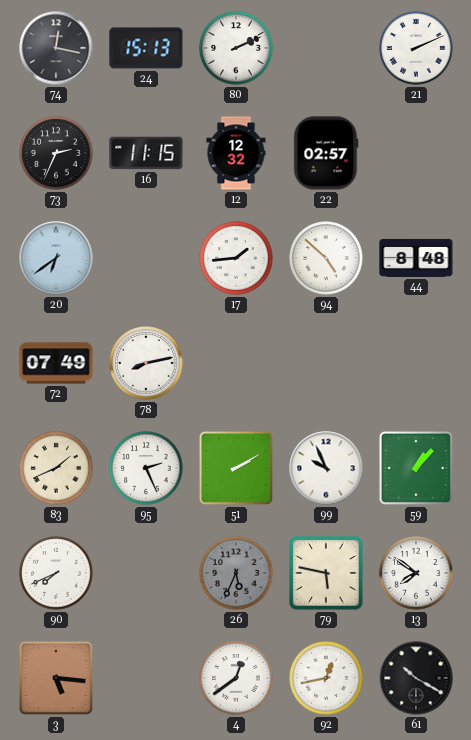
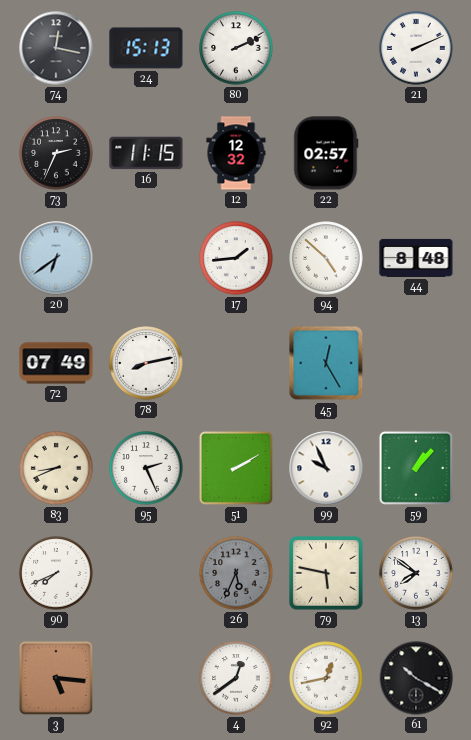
45: none -> 12:25
83: 1:41 -> 8:41
